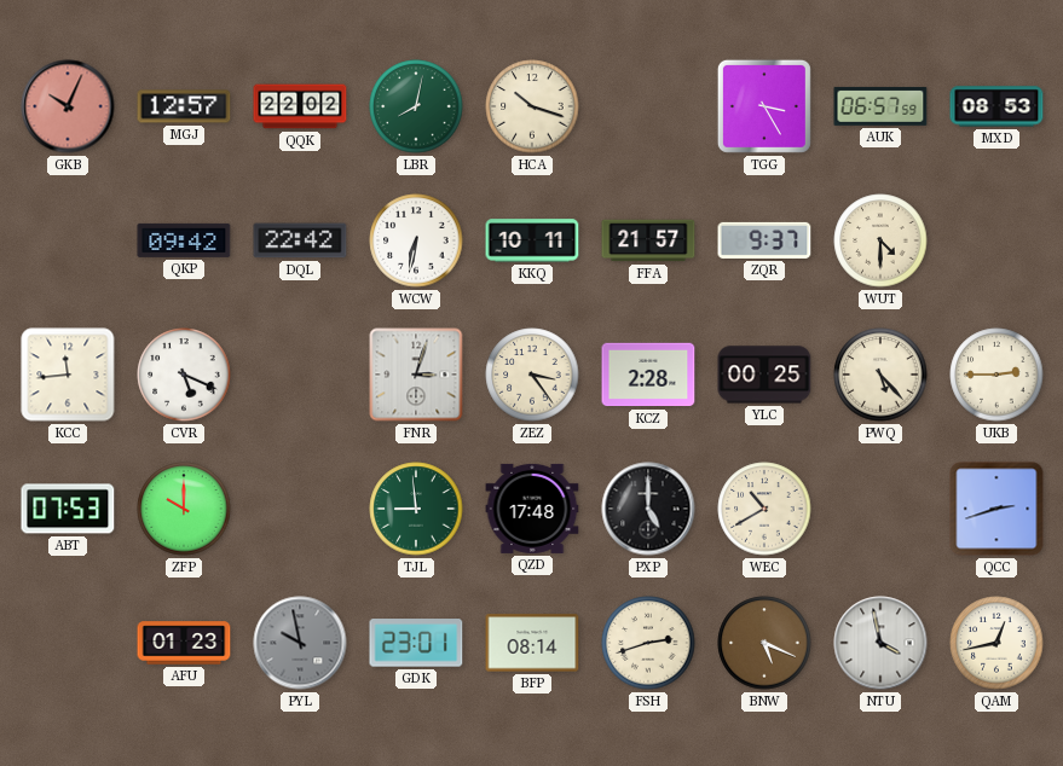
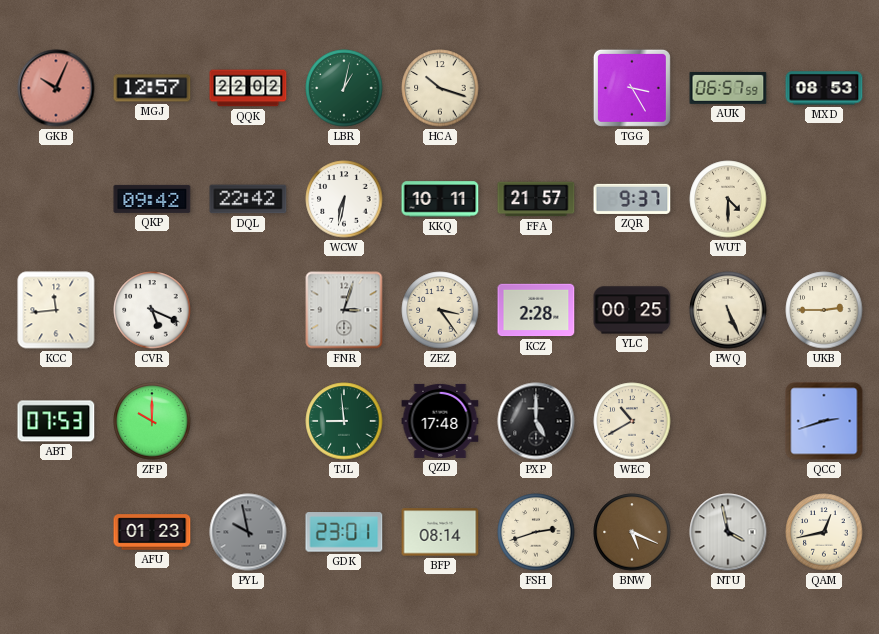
LBR: 8:02 -> 1:02
PWQ: 5:23 -> 5:26
